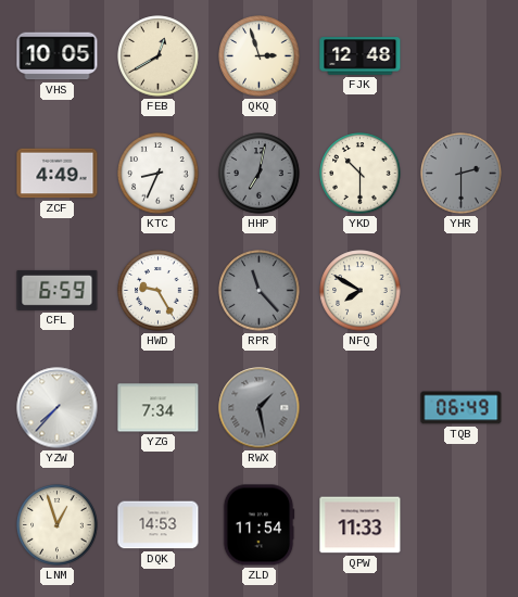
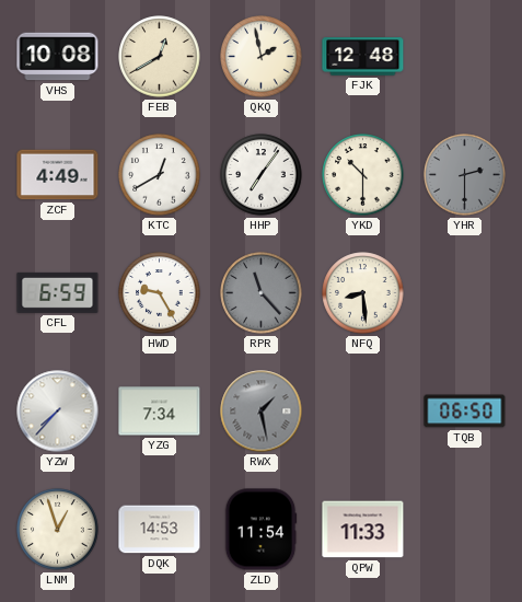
VHS: 10:05 -> 10:08
QKQ: 2:57 -> 1:58
KTC: 8:34 -> 12:40
HHP: 7:02 -> 7:06
HHP dial: grey -> white
NFQ: 7:50 -> 8:29
TQB: 06:49 -> 06:50
